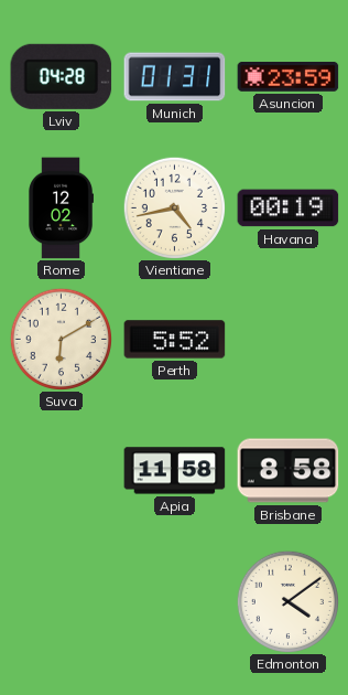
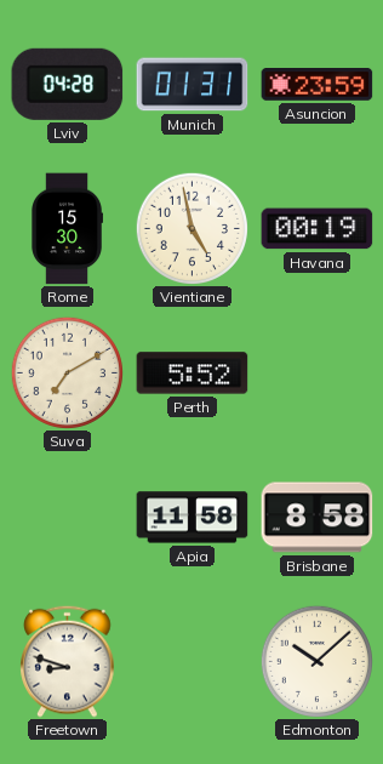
Rome: 12:02 -> 15:30
Vientiane: 4:43 -> 4:58
Suva: 6:10 -> 7:10
Freetown: none -> 8:48
Edmonton: 4:09 -> 10:08
